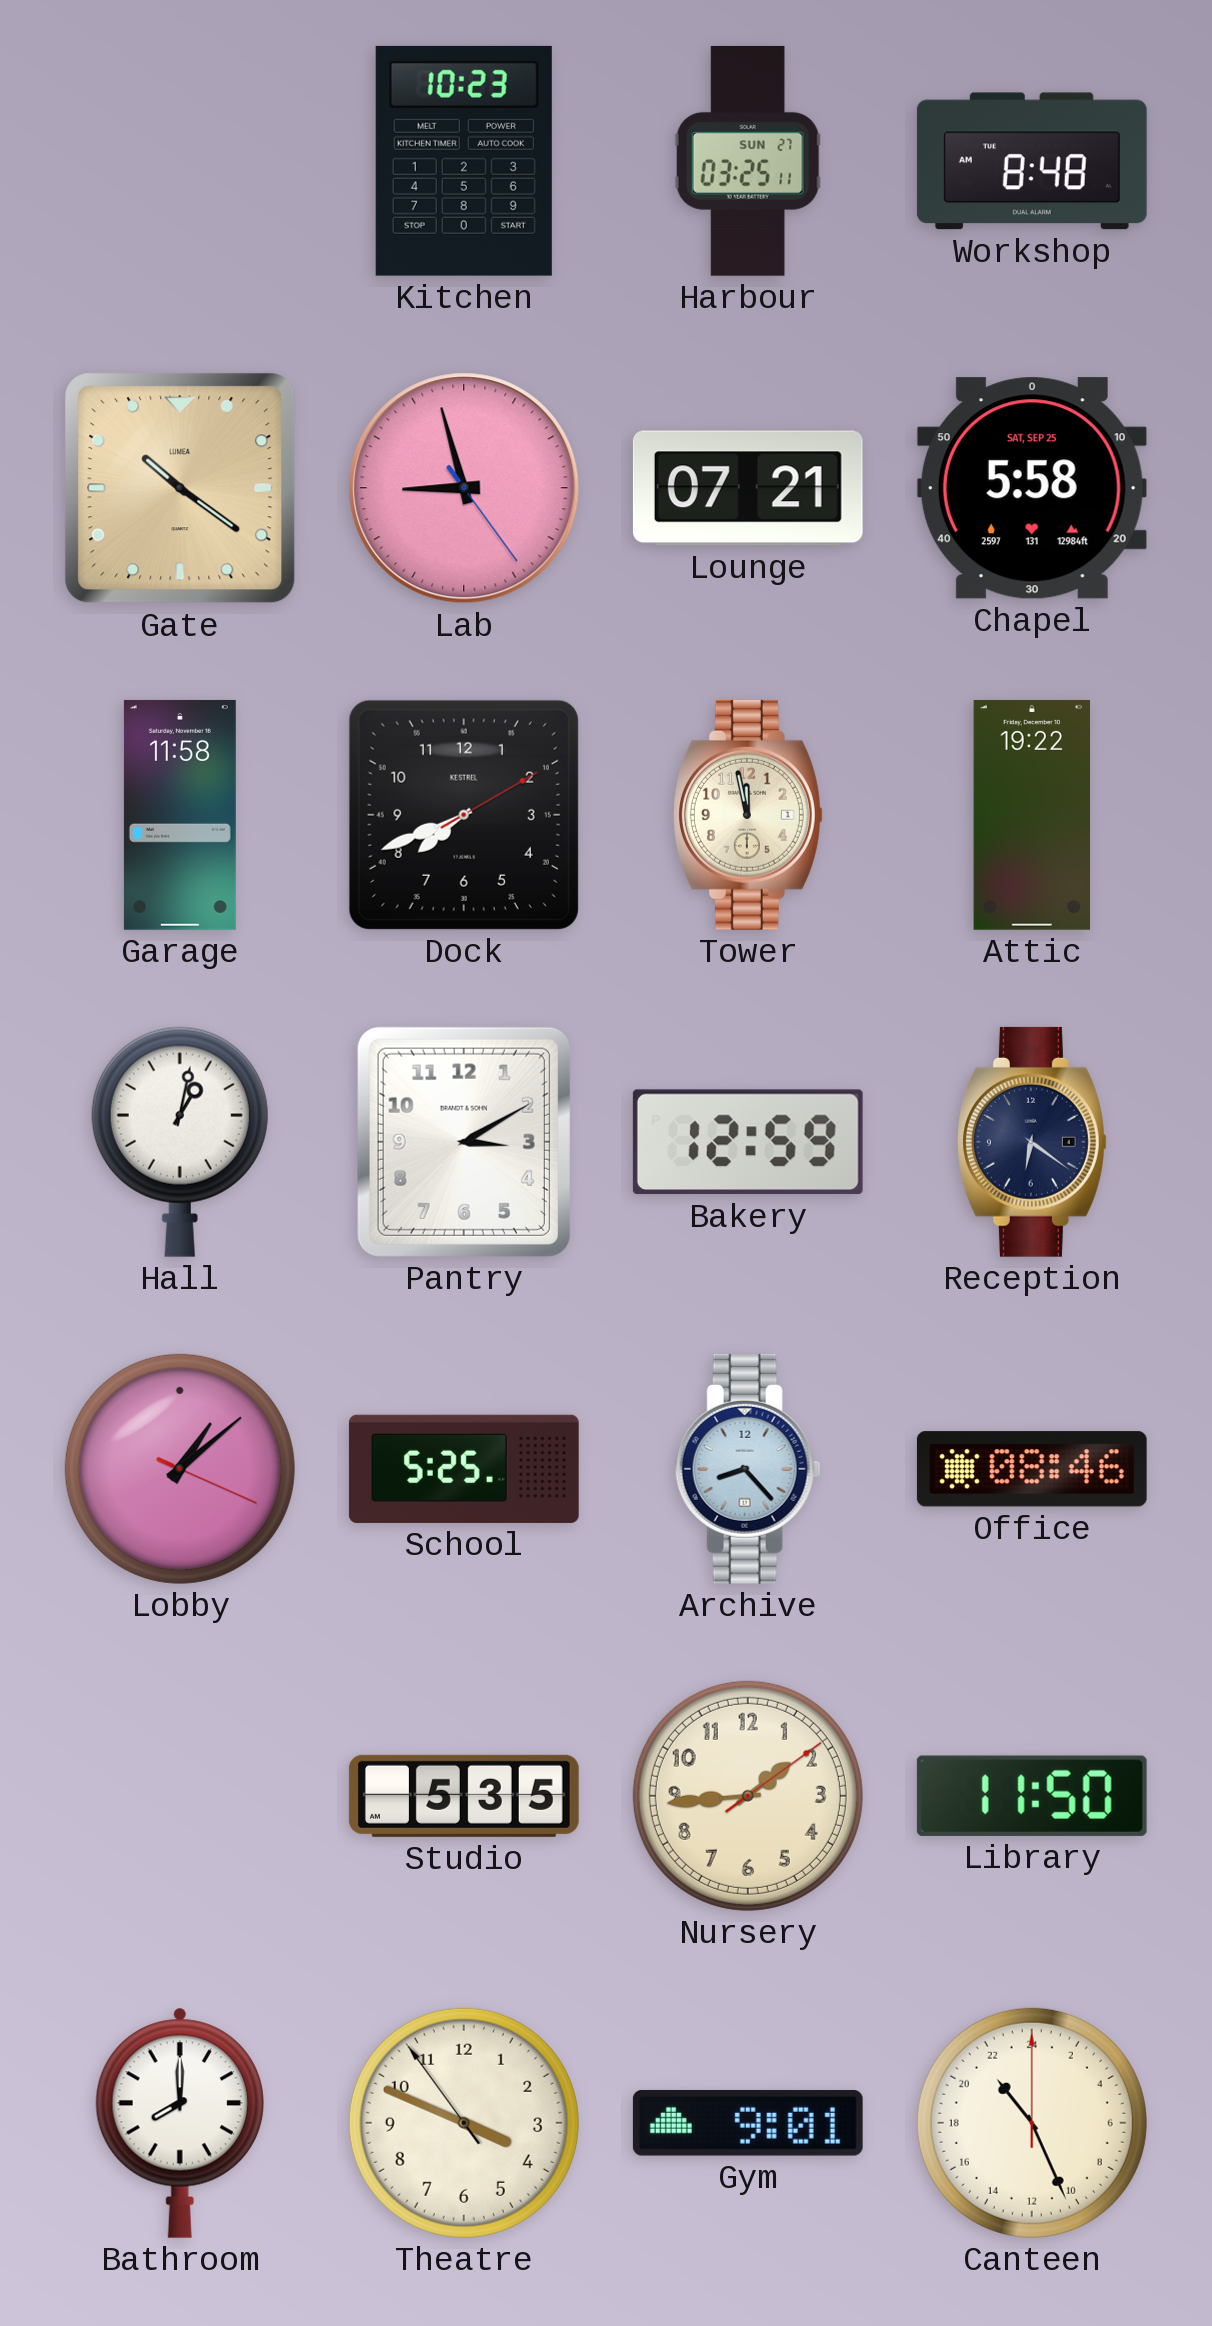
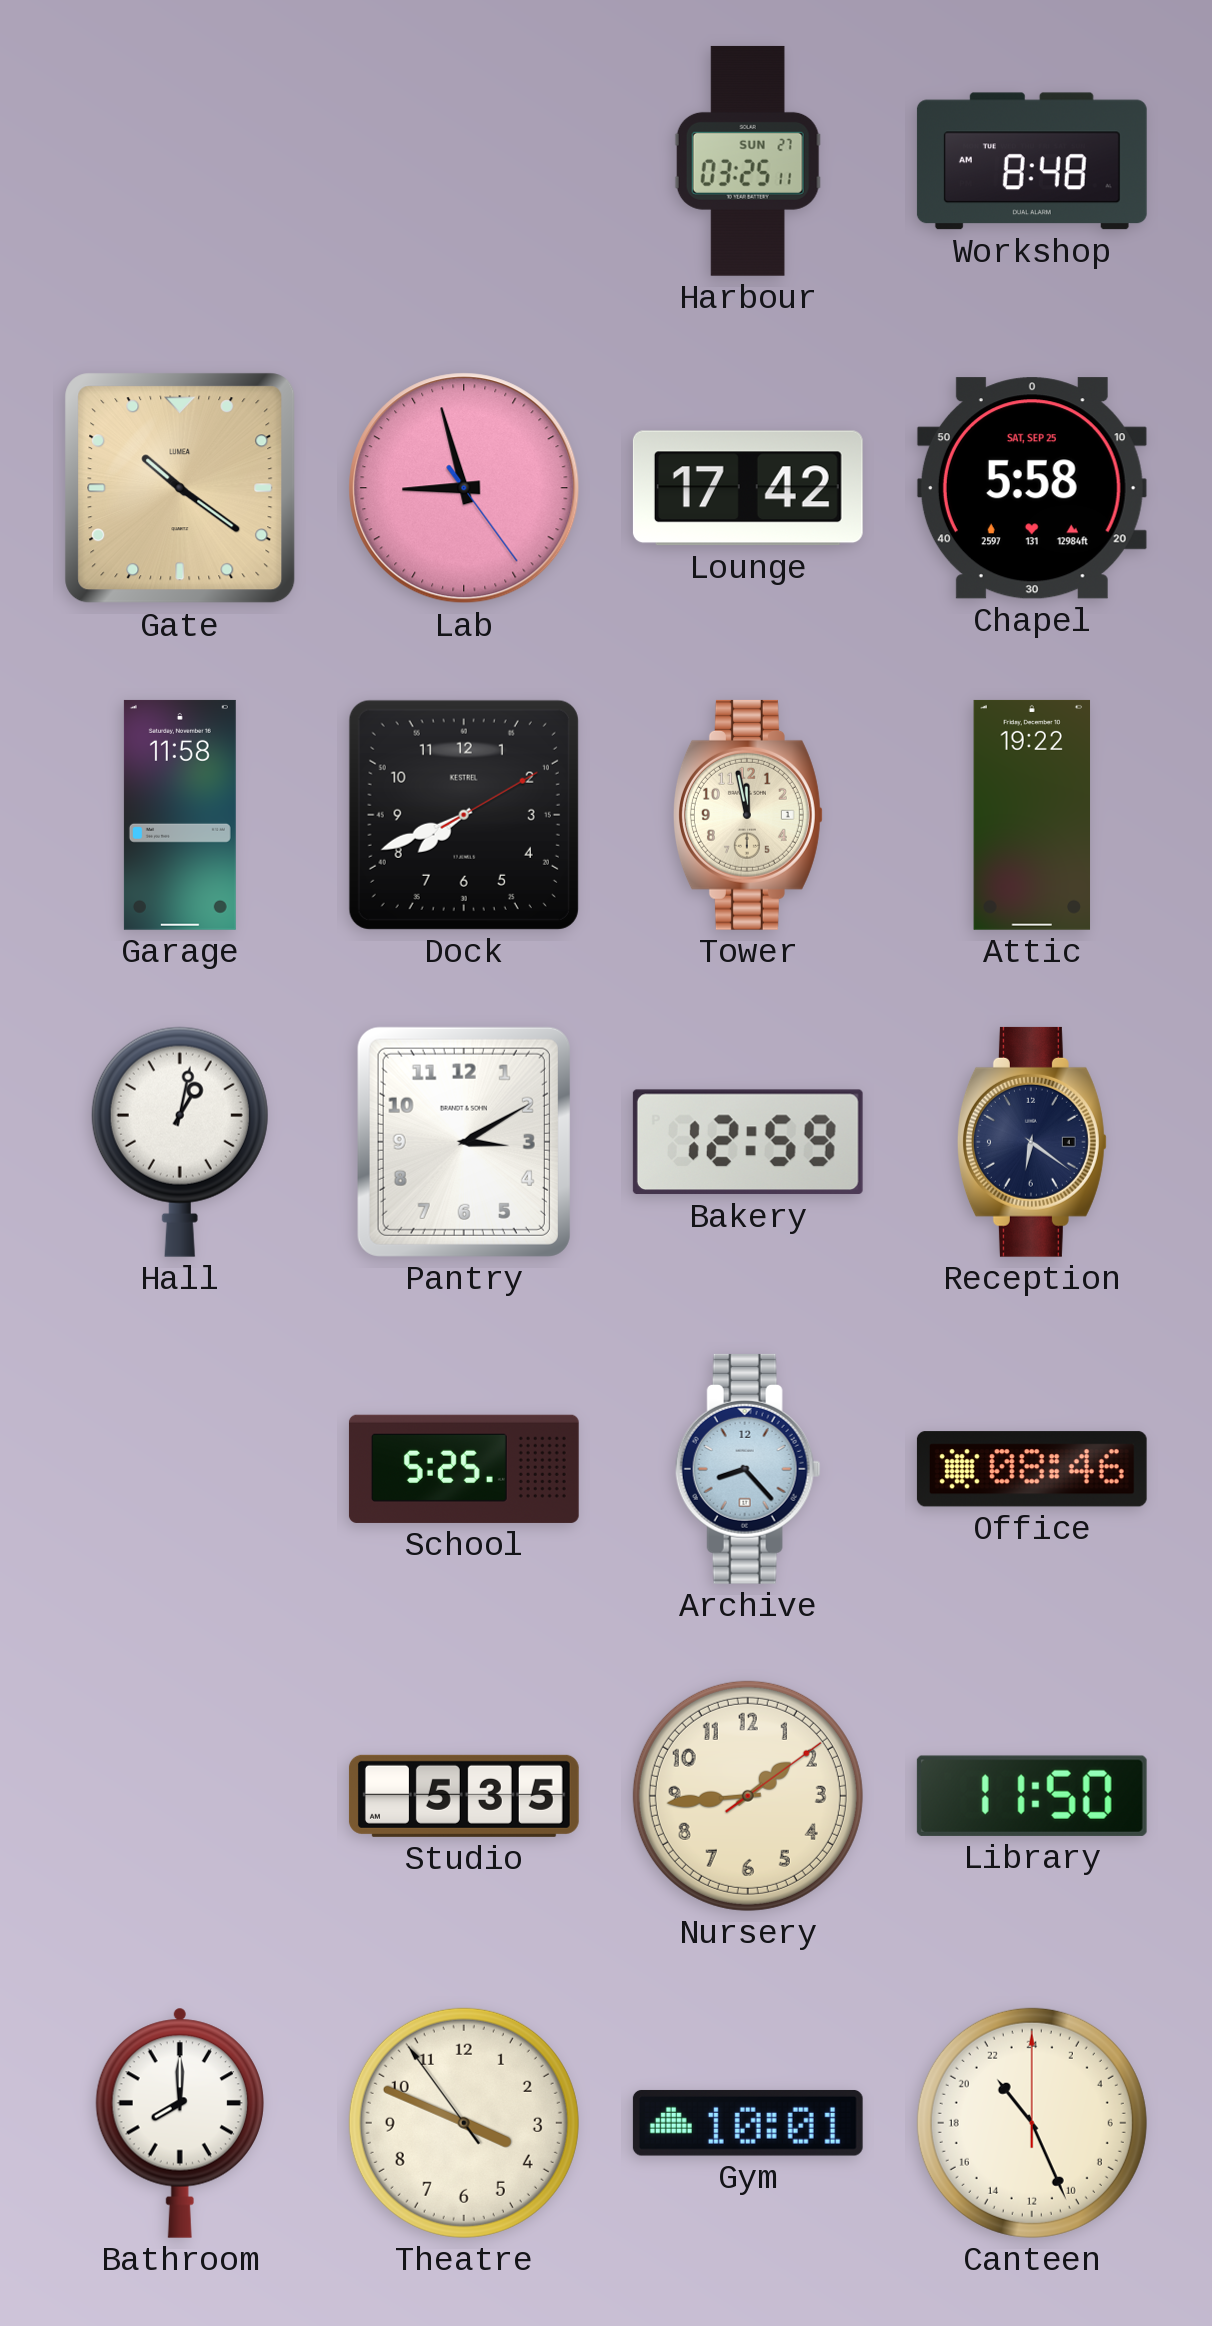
Kitchen: 10:23 -> none
Lounge: 07:21 -> 17:42
Lobby: 1:08 -> none
Gym: 9:01 -> 10:01
